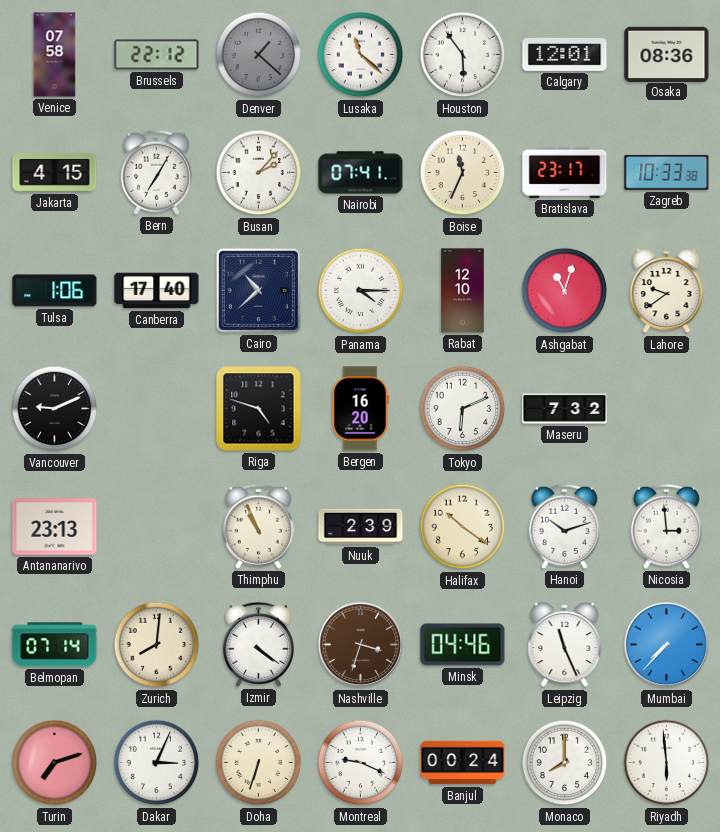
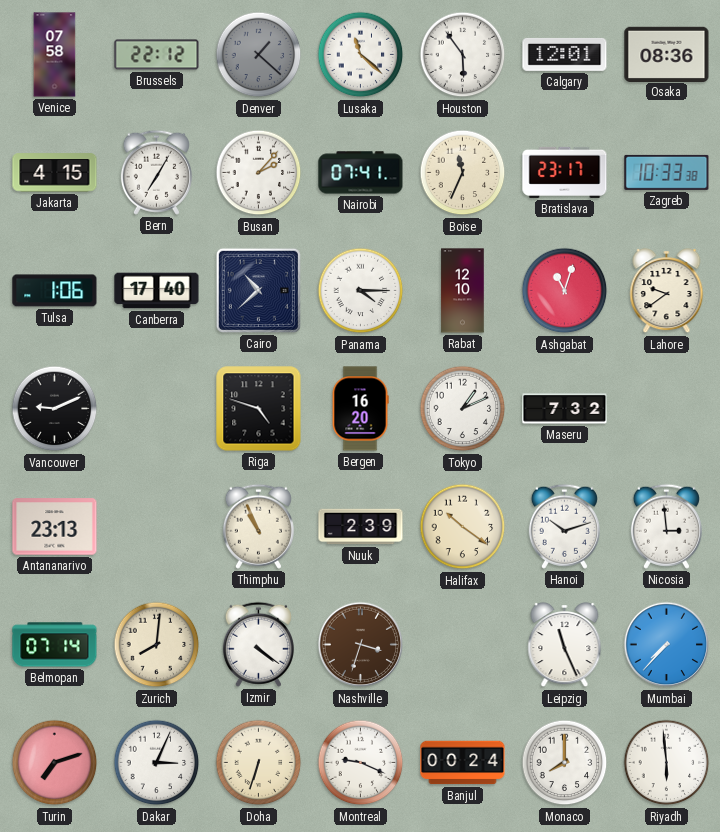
Tokyo: 6:11 -> 1:11
Minsk: 04:46 -> none
